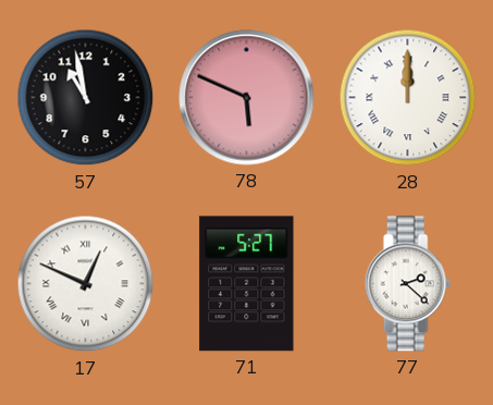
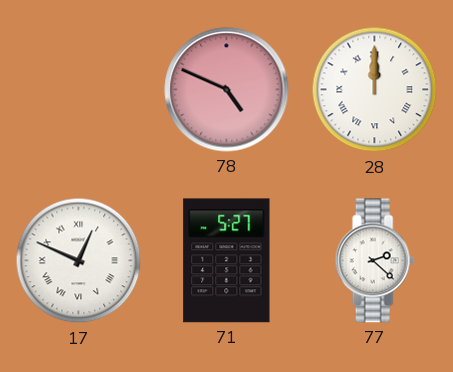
57: 10:58 -> none
78: 5:49 -> 4:49
